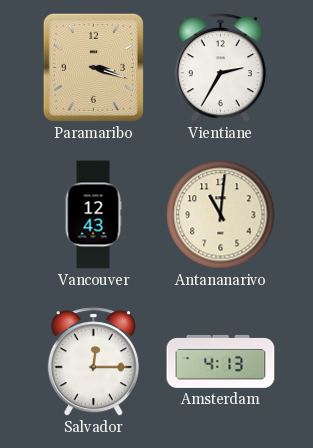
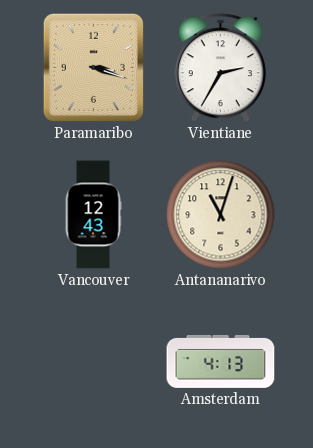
Antananarivo: 11:01 -> 11:03
Salvador: 12:15 -> none
